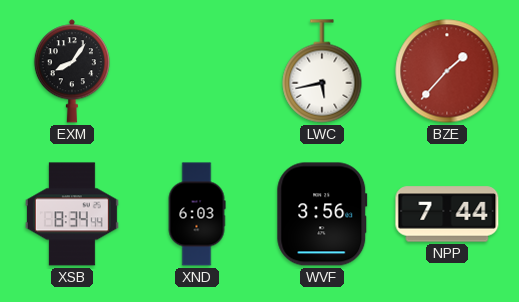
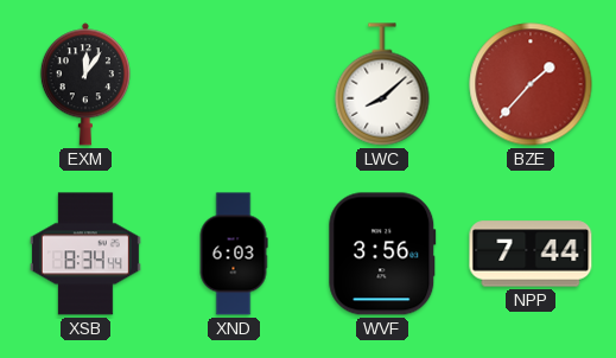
EXM: 8:06 -> 12:06
LWC: 5:43 -> 8:08
